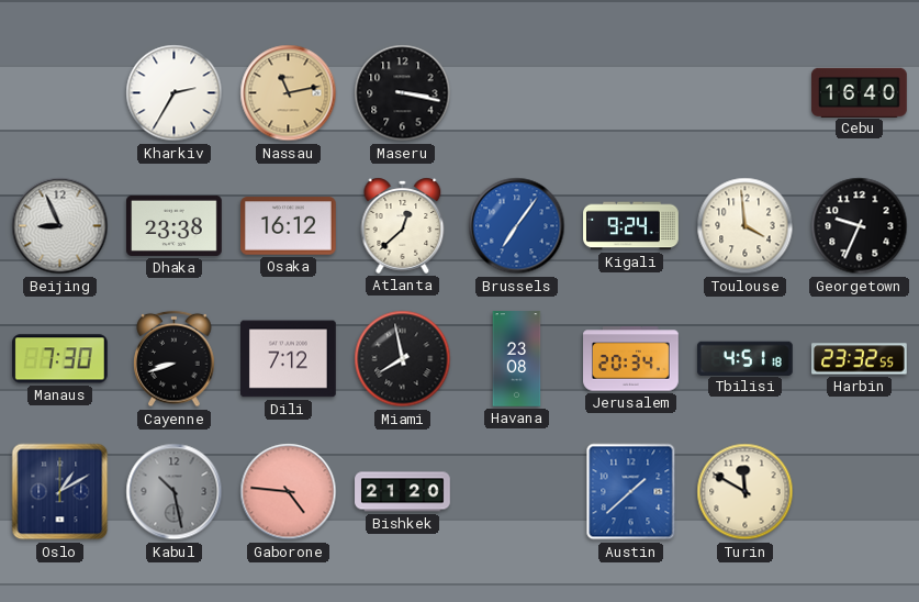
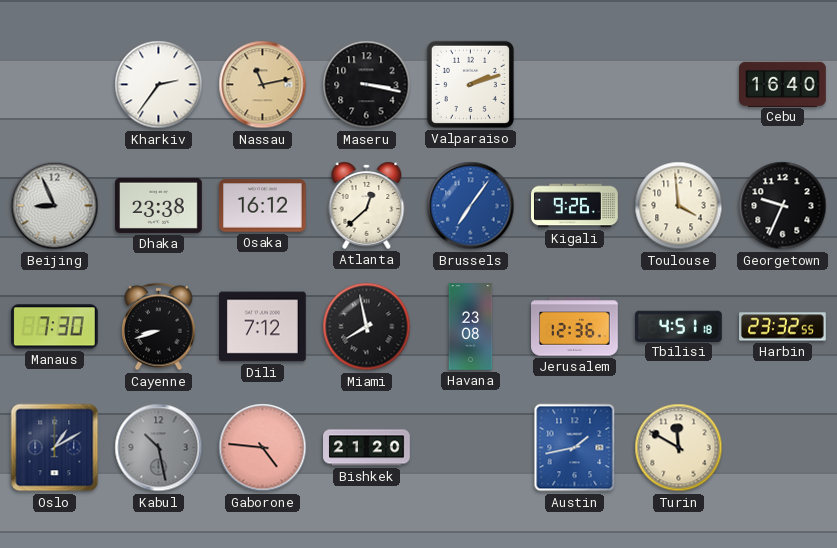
Kharkiv: 2:35 -> 2:36
Valparaiso: none -> 2:12
Kigali: 9:24 -> 9:26
Jerusalem: 20:34 -> 12:36
Austin: 1:38 -> 1:43
